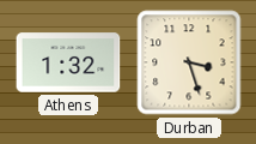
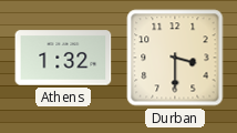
Durban: 3:27 -> 3:30
